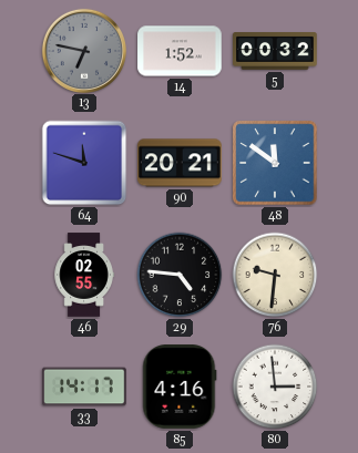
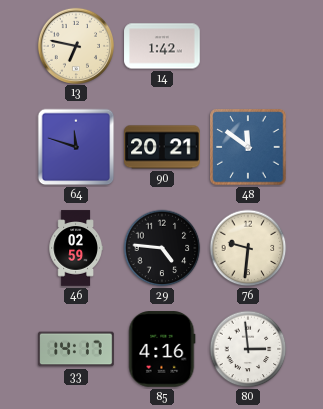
13 dial: grey -> cream
14: 1:52 -> 1:42
5: 00:32 -> none
46: 02:55 -> 02:59
